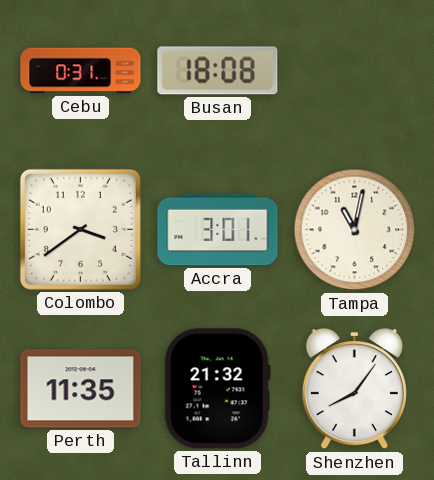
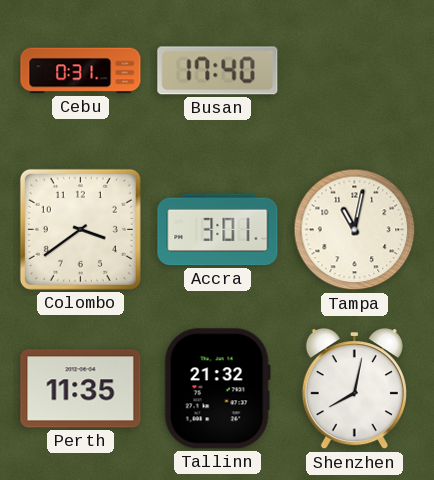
Busan: 18:08 -> 17:40
Shenzhen: 8:06 -> 8:02
